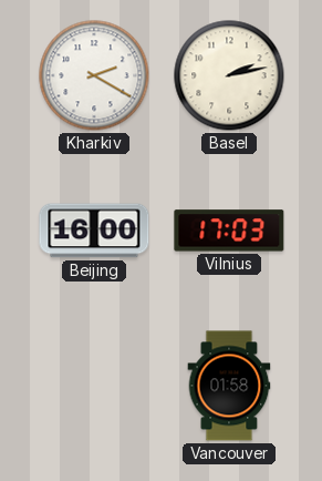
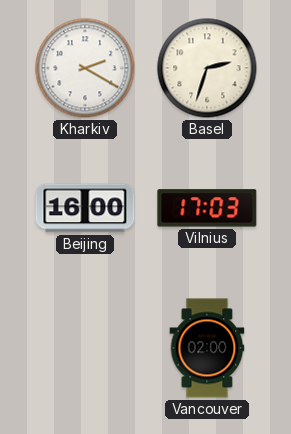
Basel: 2:13 -> 2:33
Vancouver: 01:58 -> 02:00
